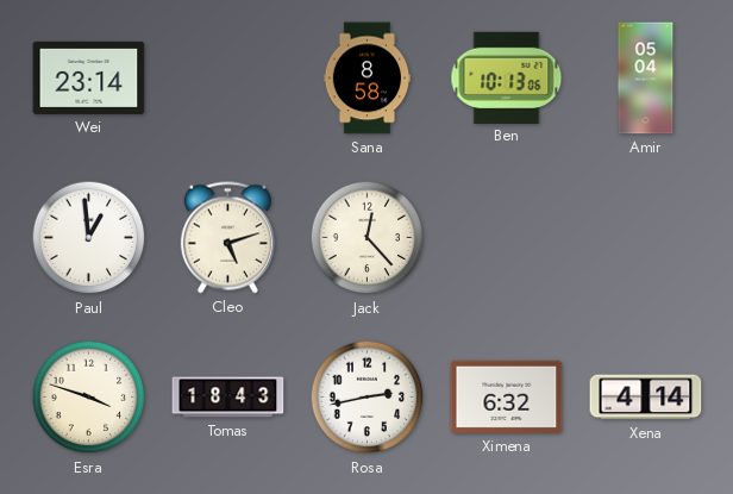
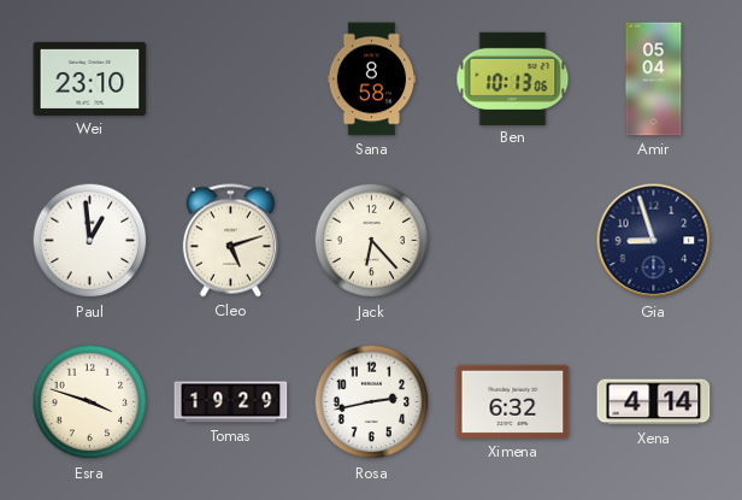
Wei: 23:14 -> 23:10
Jack: 12:23 -> 6:23
Gia: none -> 8:57
Tomas: 18:43 -> 19:29
